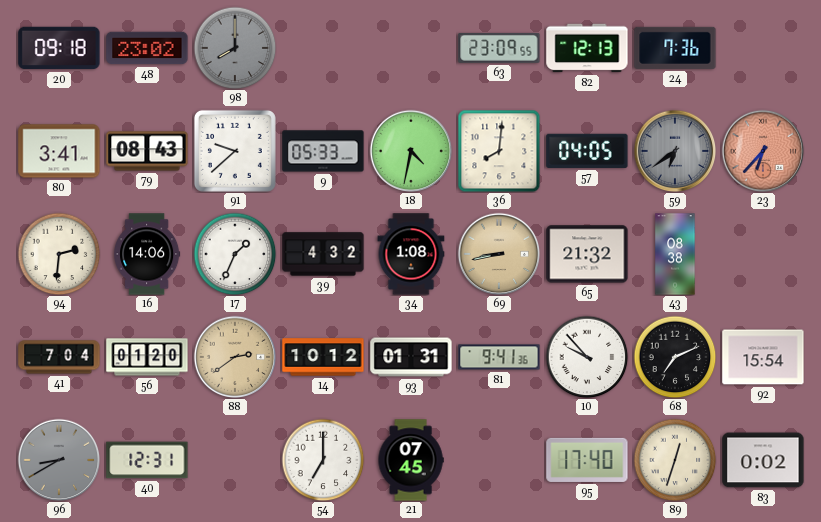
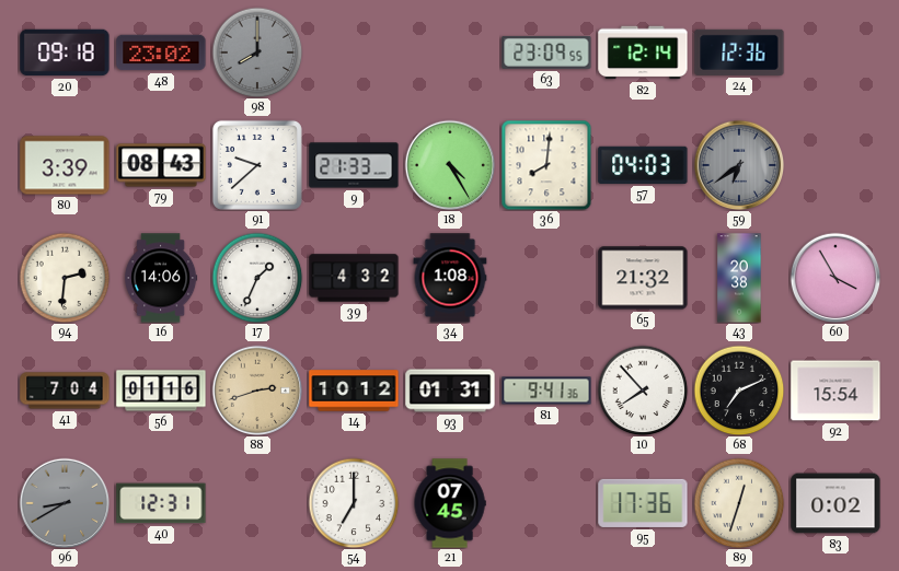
82: 12:13 -> 12:14
24: 7:36 -> 12:36
80: 3:41 -> 3:39
9: 05:33 -> 21:33
18: 4:32 -> 4:25
57: 04:05 -> 04:03
23: 6:37 -> none
69: 8:43 -> none
43: 08:38 -> 20:38
60: none -> 3:55
56: 01:20 -> 01:16
88: 2:39 -> 2:42
10: 9:53 -> 7:53
95: 17:40 -> 17:36
